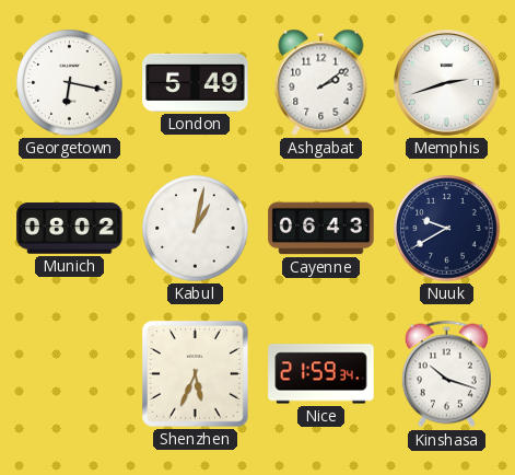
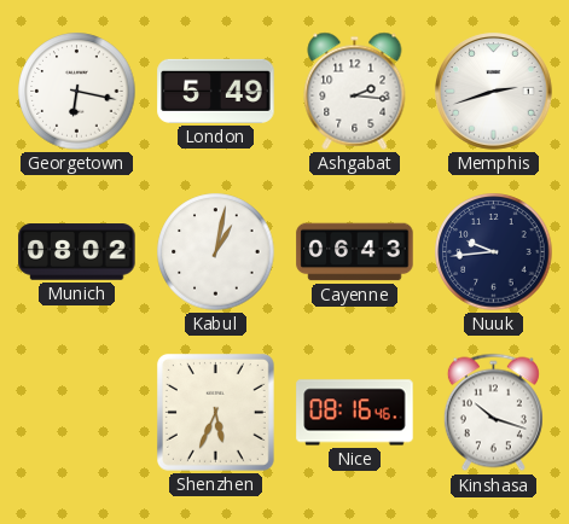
Ashgabat: 2:09 -> 2:16
Nuuk: 9:40 -> 9:44
Nice: 21:59 -> 08:16
